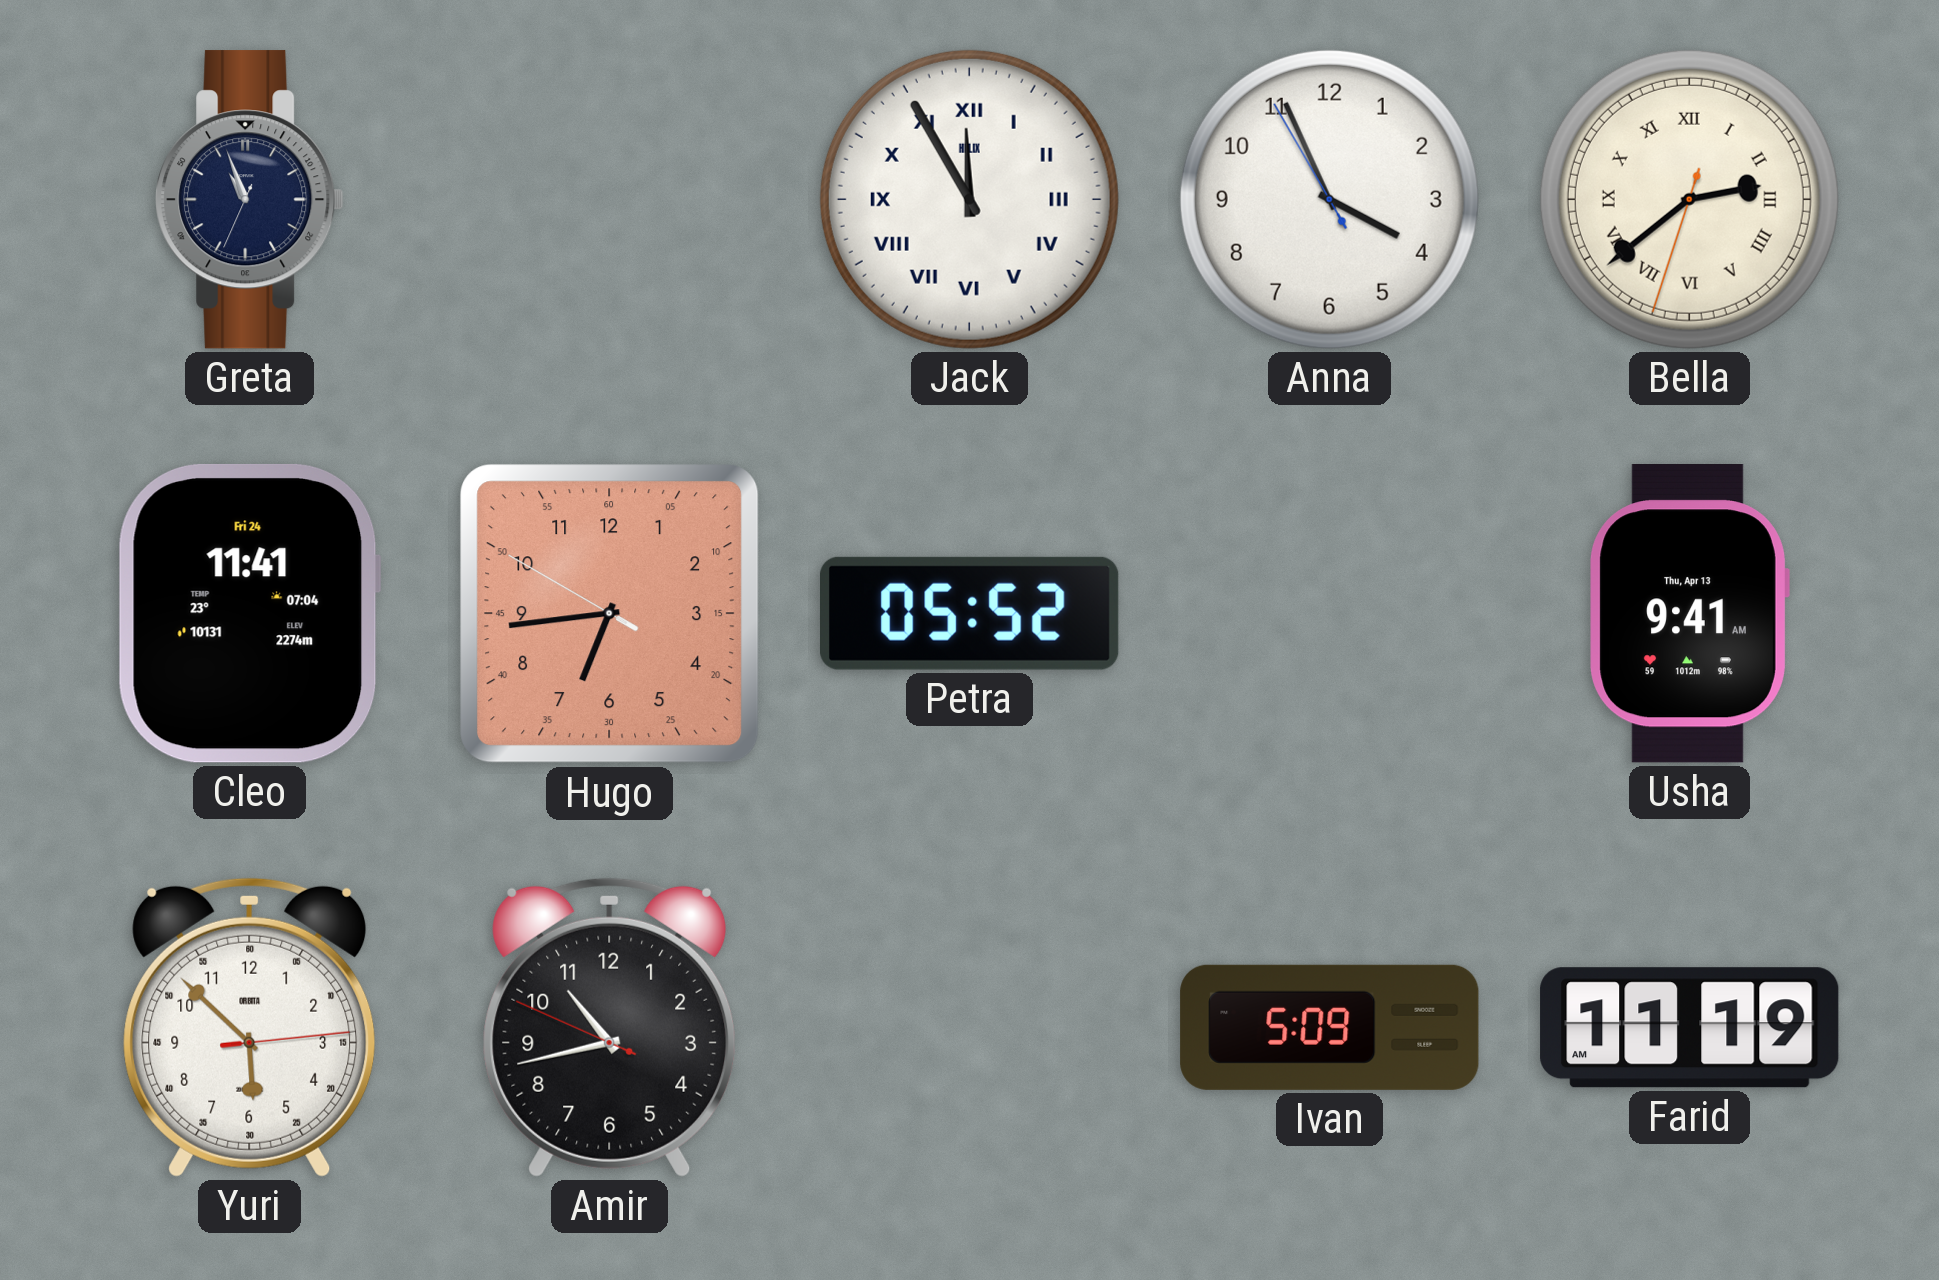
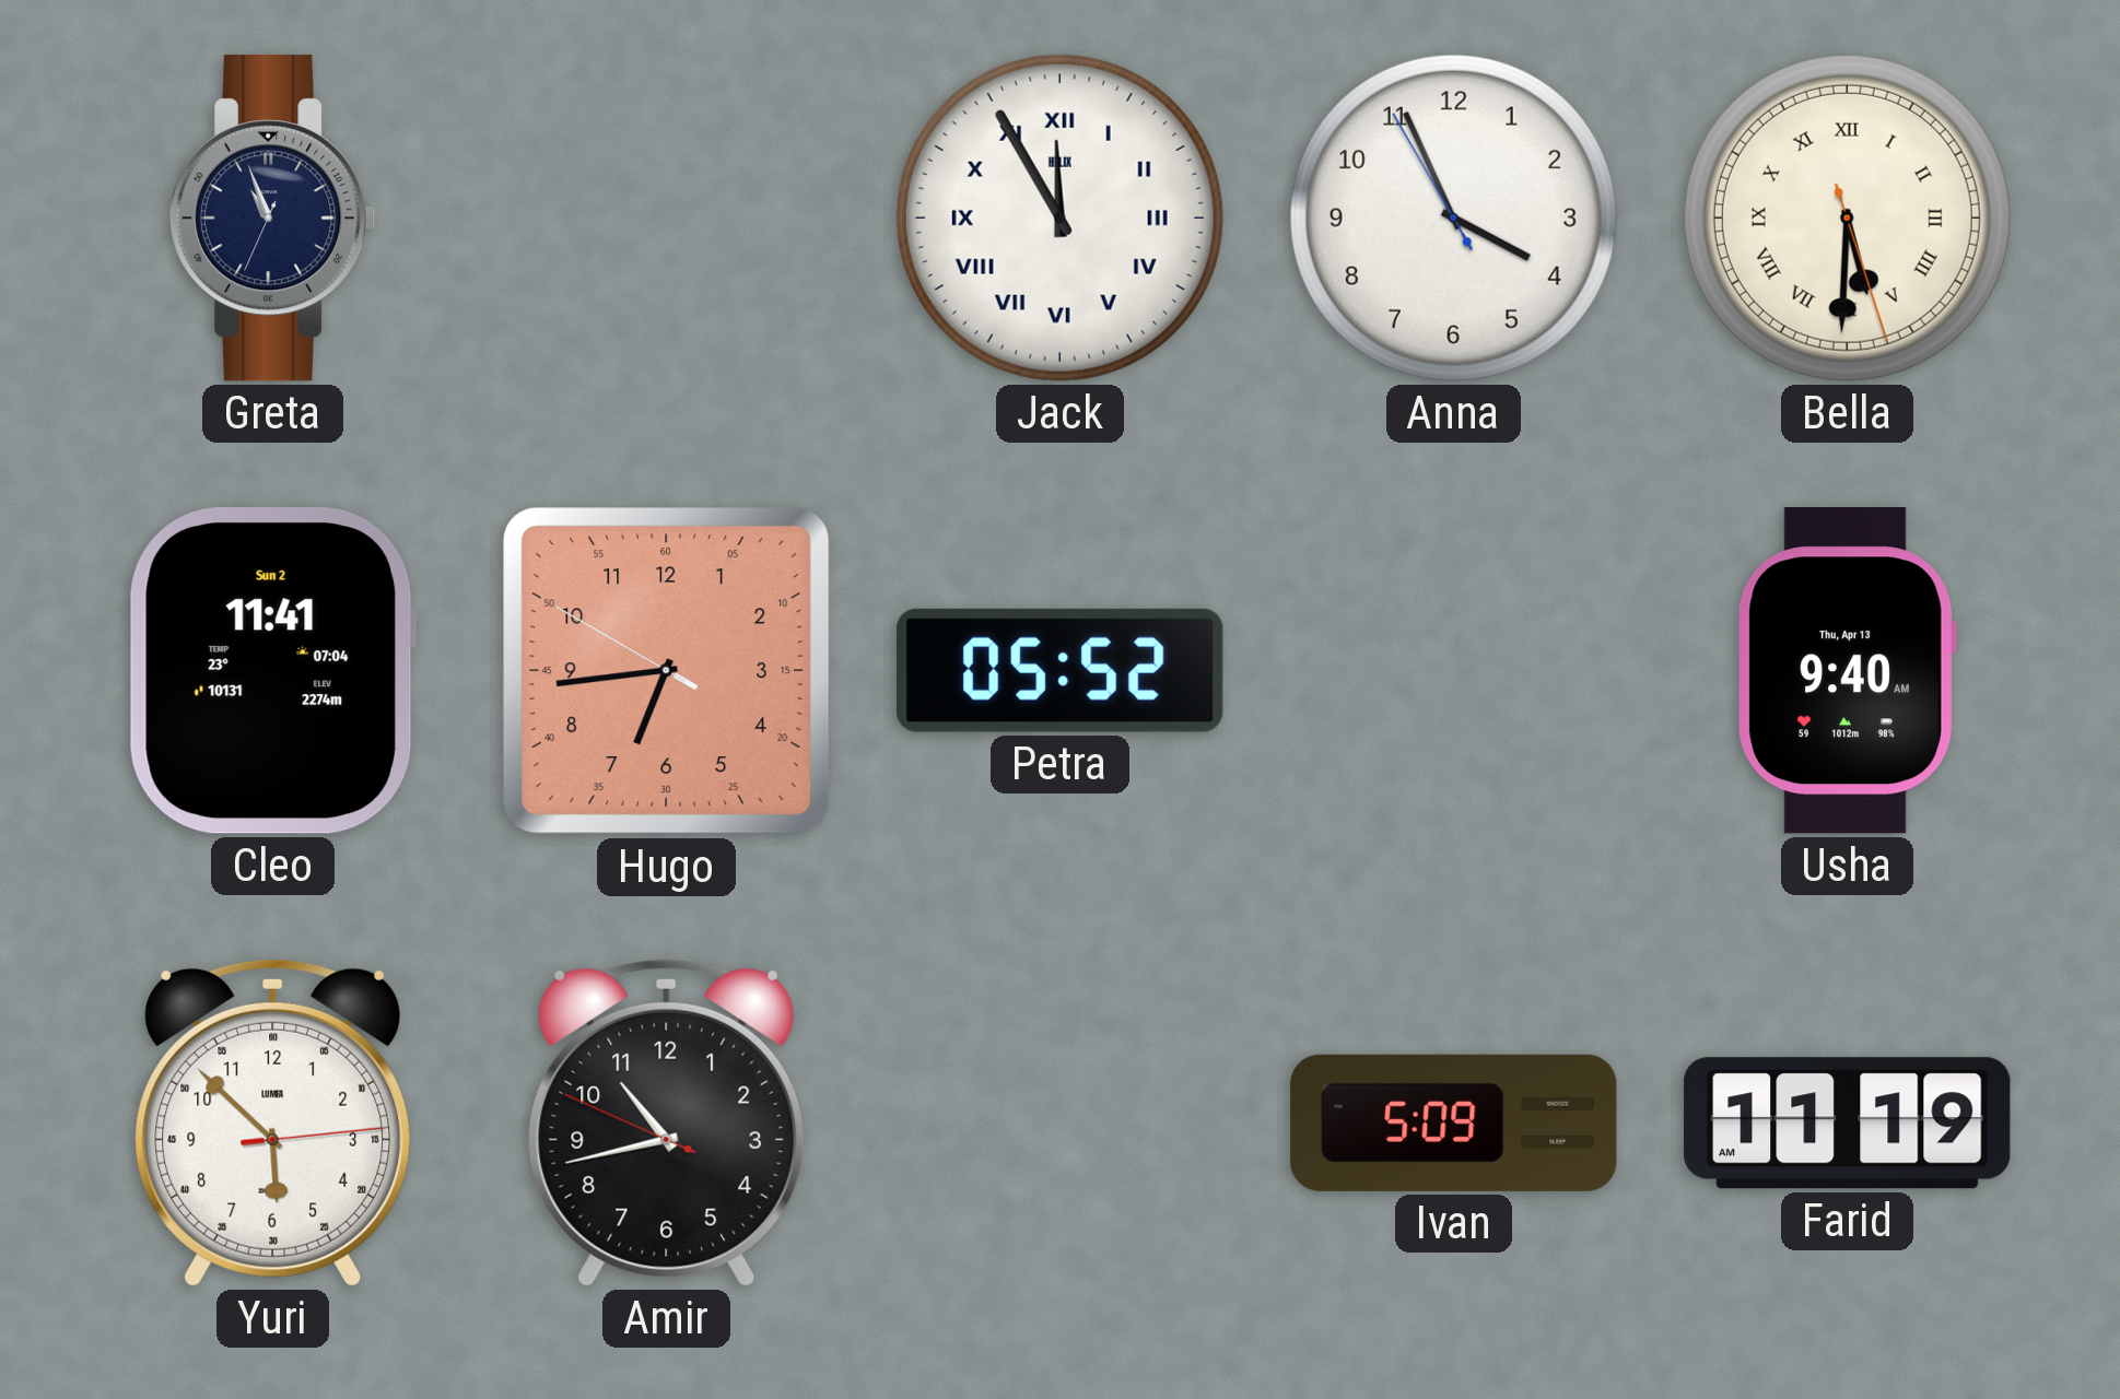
Bella: 2:38 -> 5:30
Cleo date: Fri 24 -> Sun 2
Usha: 9:41 -> 9:40
Yuri brand: ORBITA -> LUMEA
